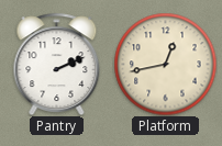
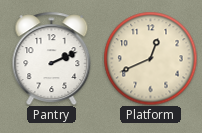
Platform: 12:43 -> 12:41
